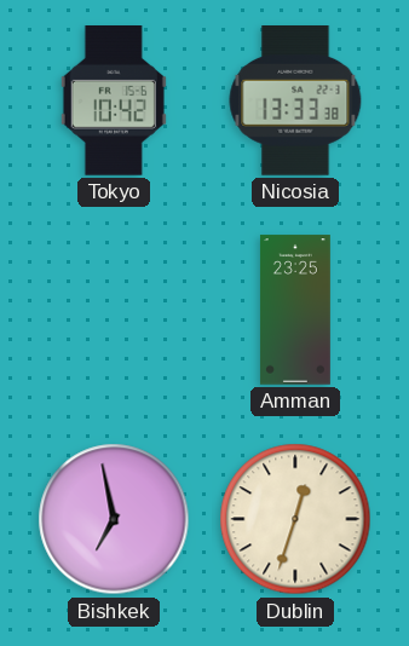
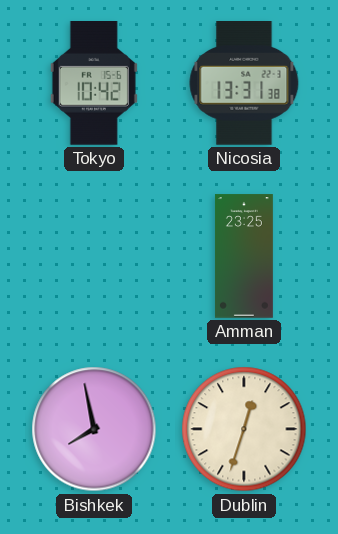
Nicosia: 13:33 -> 13:31
Bishkek: 6:58 -> 7:58
